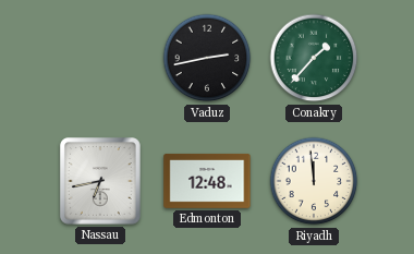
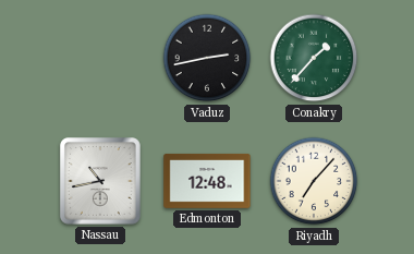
Nassau: 6:43 -> 10:43
Riyadh: 11:59 -> 7:07
